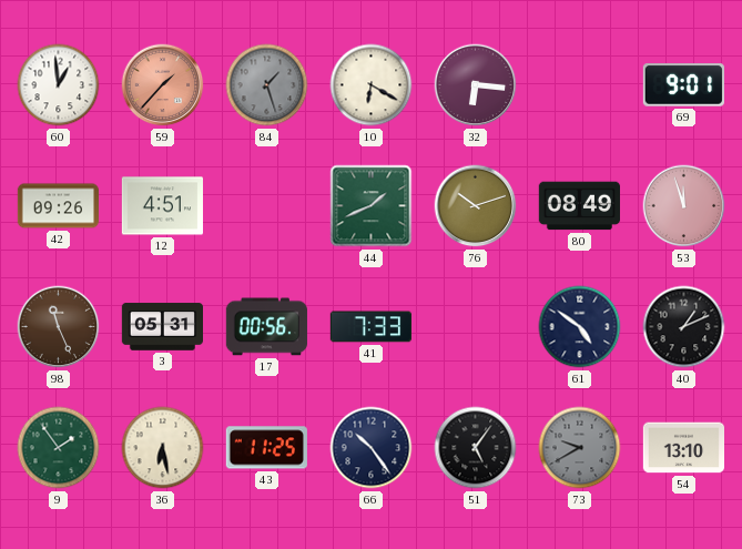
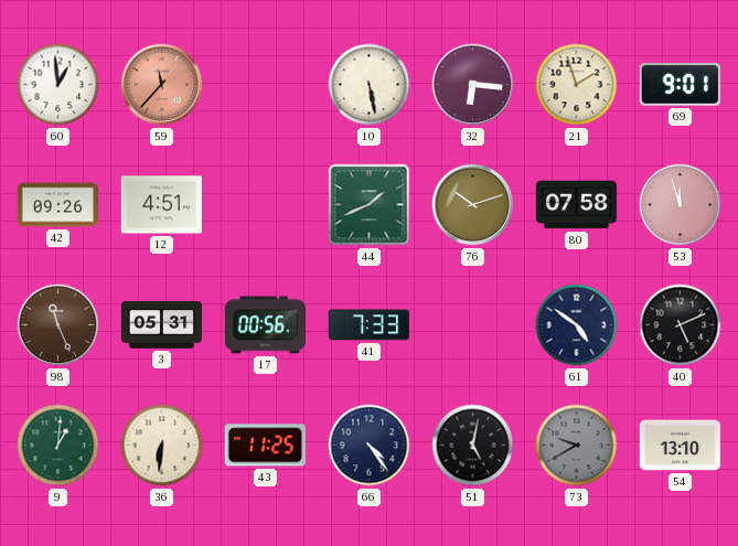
59: 1:37 -> 11:37
84: 1:27 -> none
10: 6:20 -> 5:28
21: none -> 1:57
80: 08:49 -> 07:58
40: 1:11 -> 5:11
9: 1:54 -> 1:01
36: 6:28 -> 6:31
66: 10:24 -> 4:24
51: 5:06 -> 5:02
